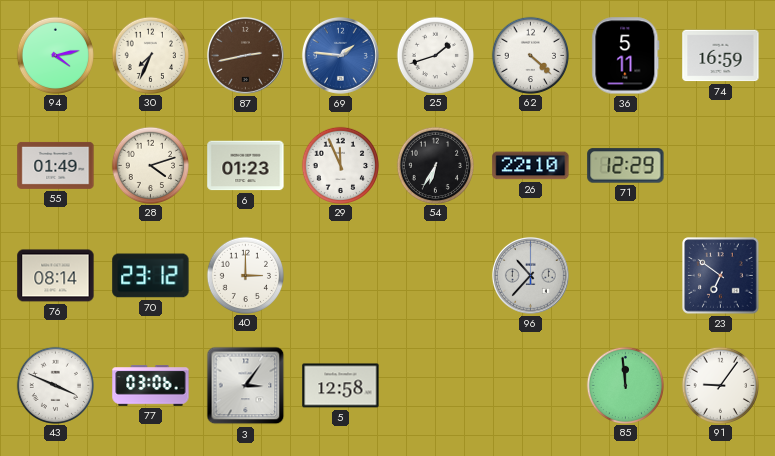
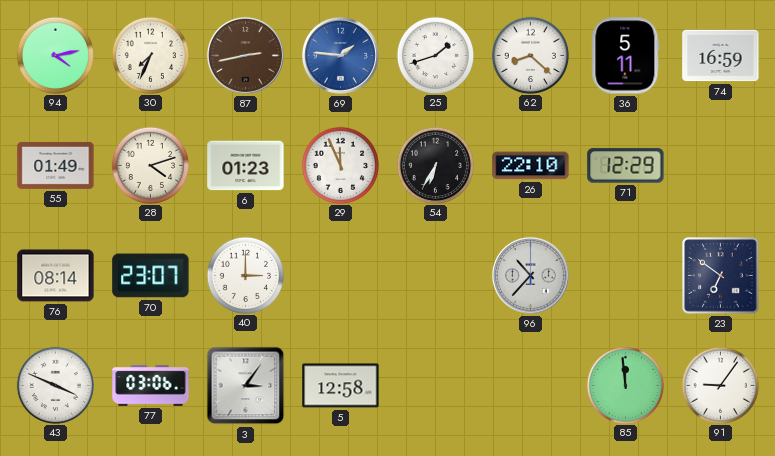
62: 4:22 -> 8:22
70: 23:12 -> 23:07
